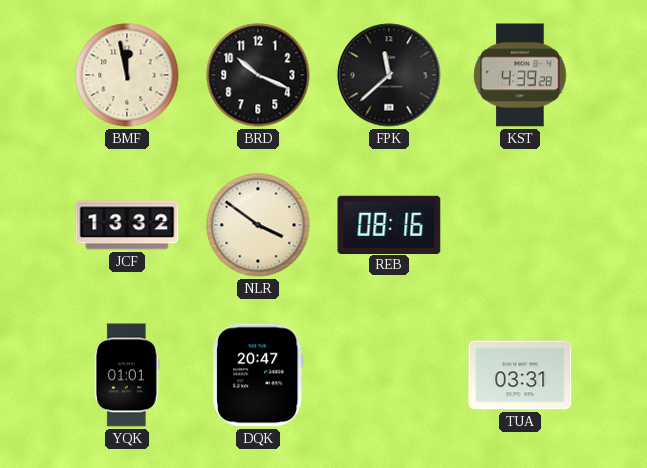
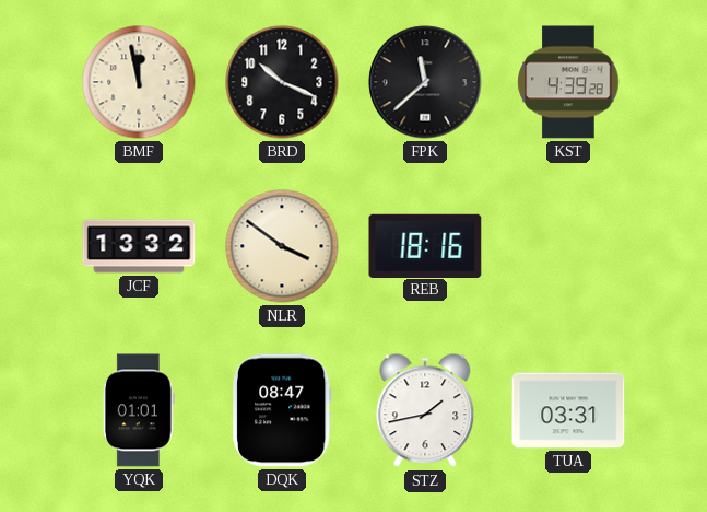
REB: 08:16 -> 18:16
DQK: 20:47 -> 08:47
STZ: none -> 1:43
